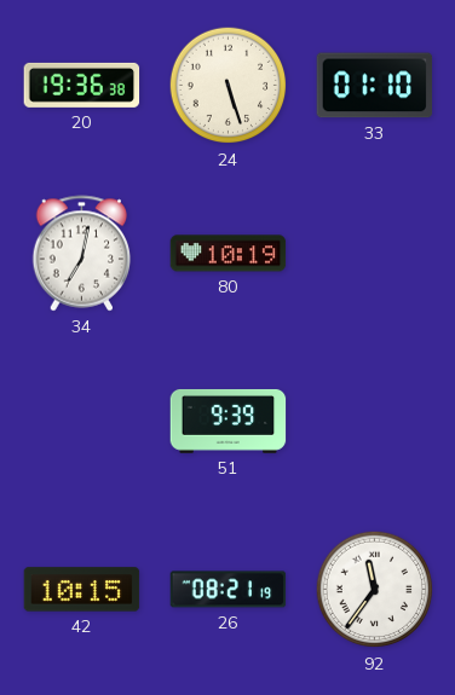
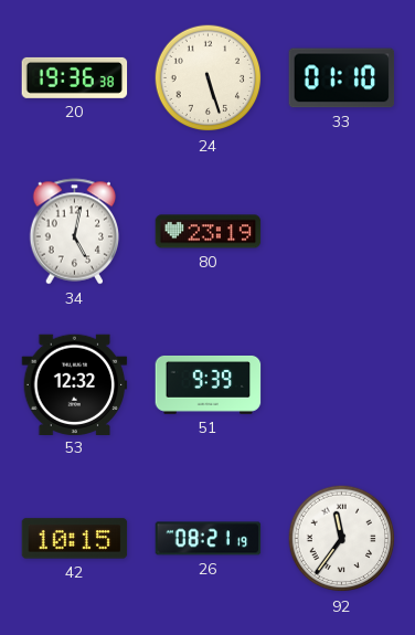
34: 7:02 -> 5:02
80: 10:19 -> 23:19
53: none -> 12:32
